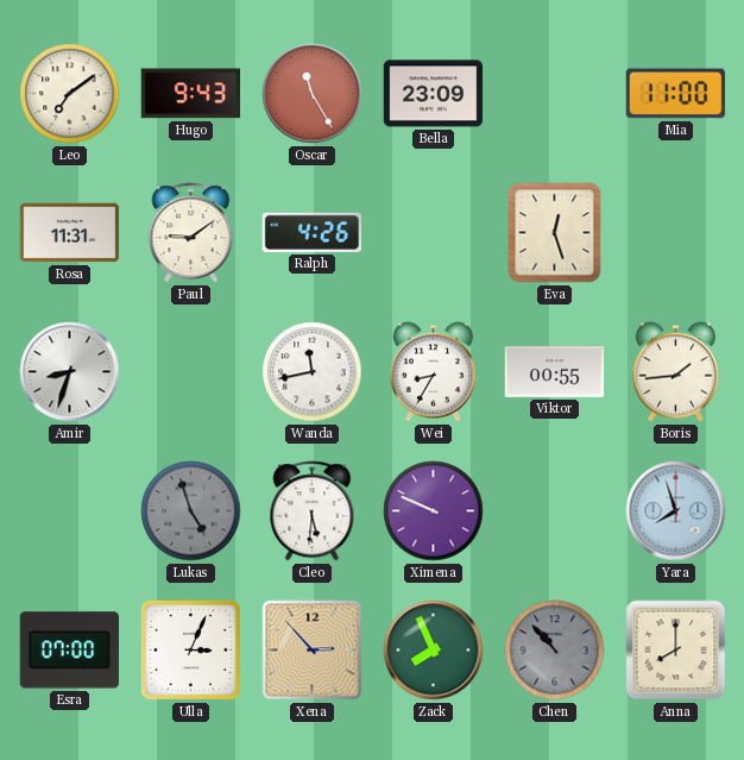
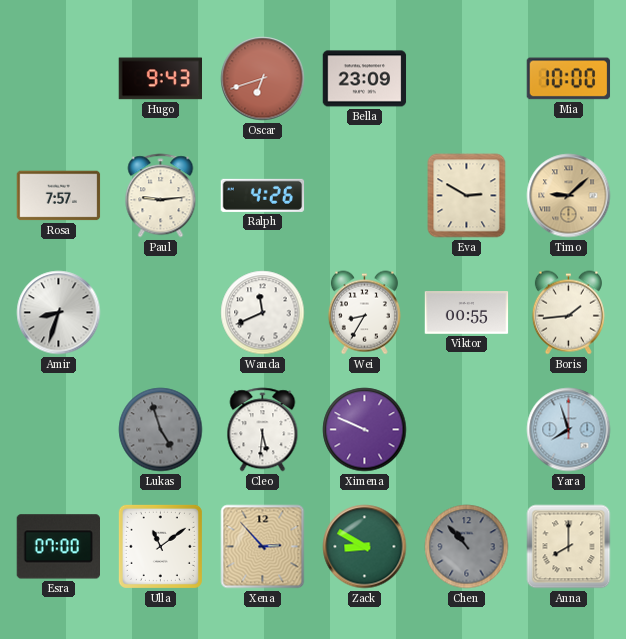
Leo: 7:09 -> none
Oscar: 11:25 -> 6:42
Mia: 11:00 -> 10:00
Rosa: 11:31 -> 7:57
Paul: 9:09 -> 9:14
Eva: 12:27 -> 2:50
Timo: none -> 9:08
Wanda: 11:43 -> 11:41
Ulla: 3:04 -> 11:09
Zack: 7:56 -> 8:50
